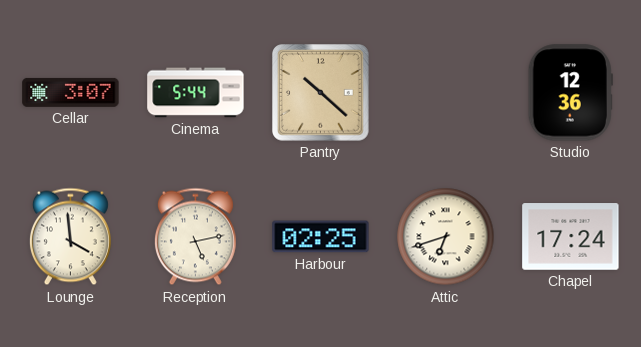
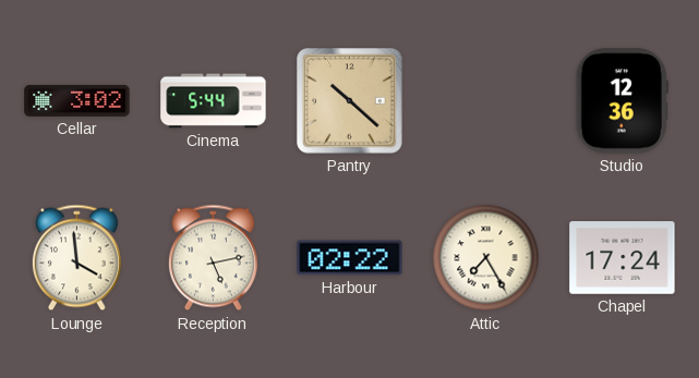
Cellar: 3:07 -> 3:02
Harbour: 02:25 -> 02:22
Attic: 6:42 -> 7:25
